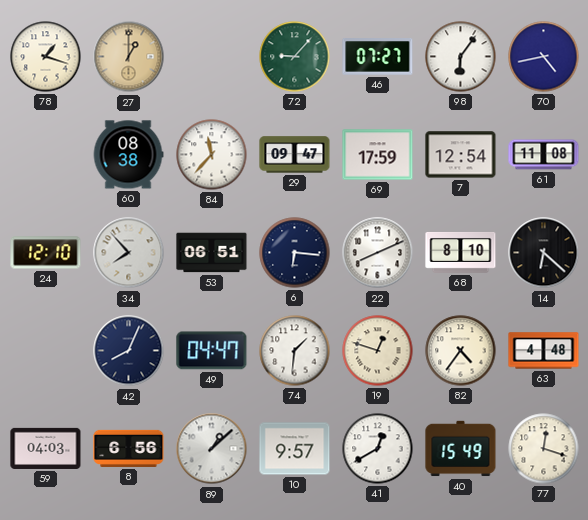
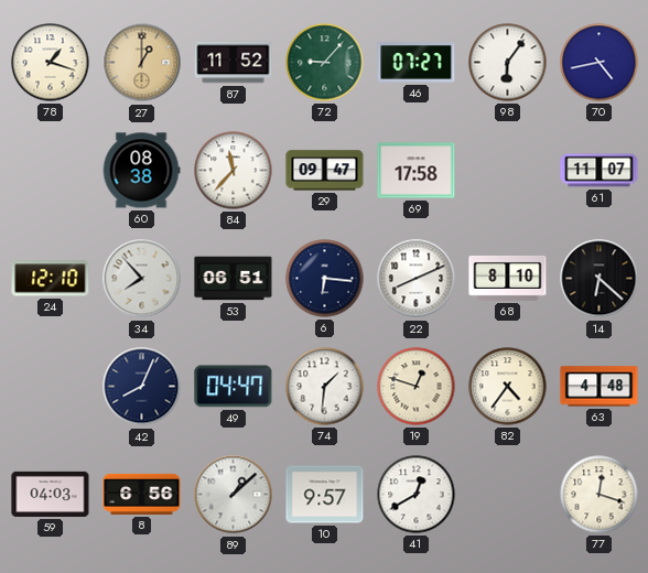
87: none -> 11:52
69: 17:59 -> 17:58
7: 12:54 -> none
61: 11:08 -> 11:07
40: 15:49 -> none
